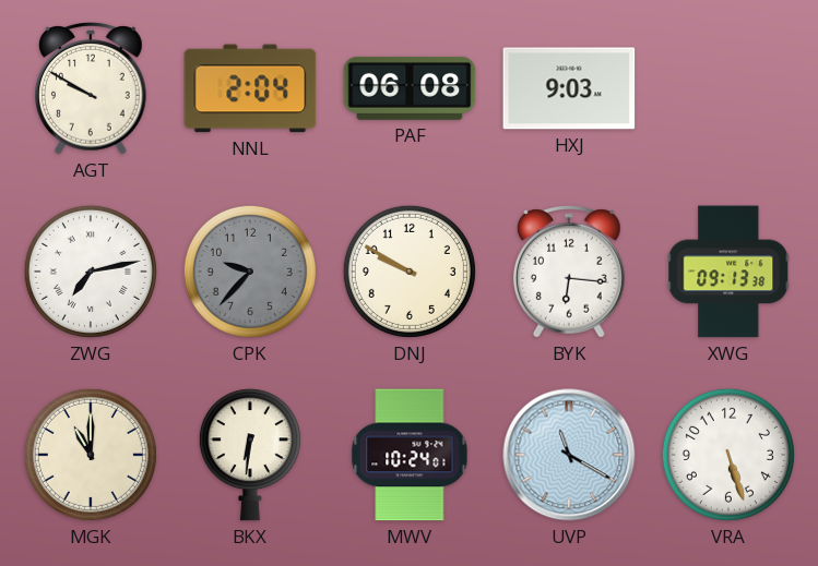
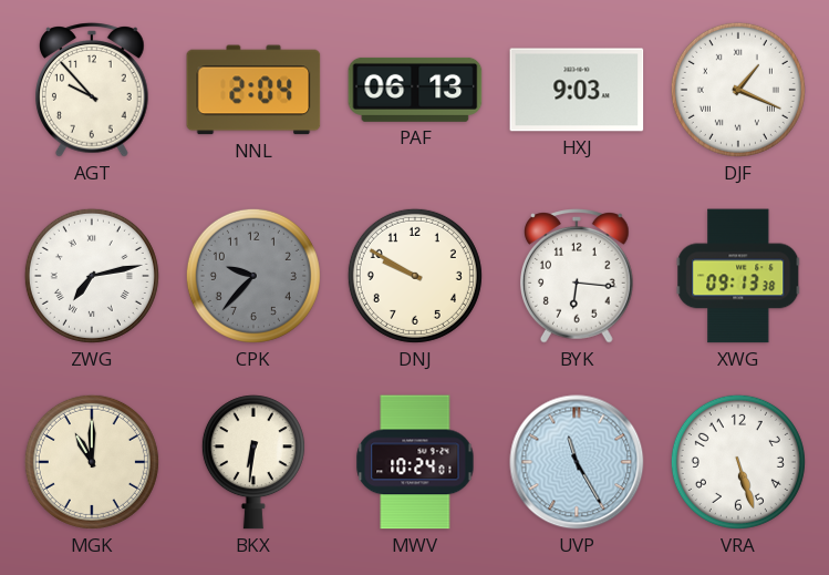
AGT: 9:50 -> 9:53
PAF: 06:08 -> 06:13
DJF: none -> 1:19
UVP: 11:20 -> 11:25
